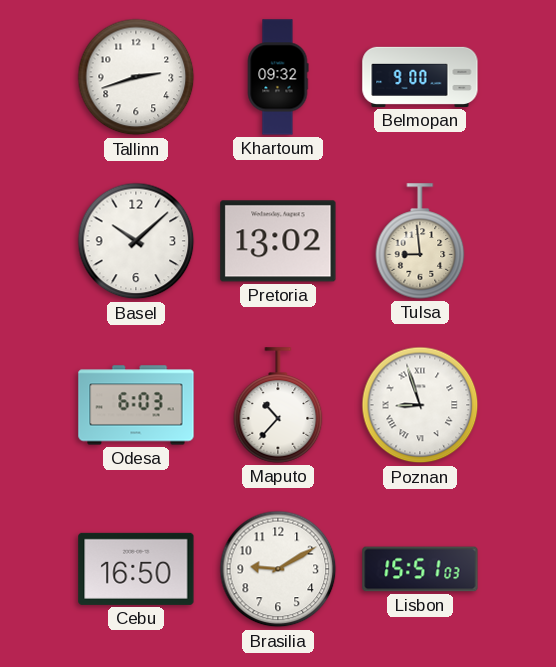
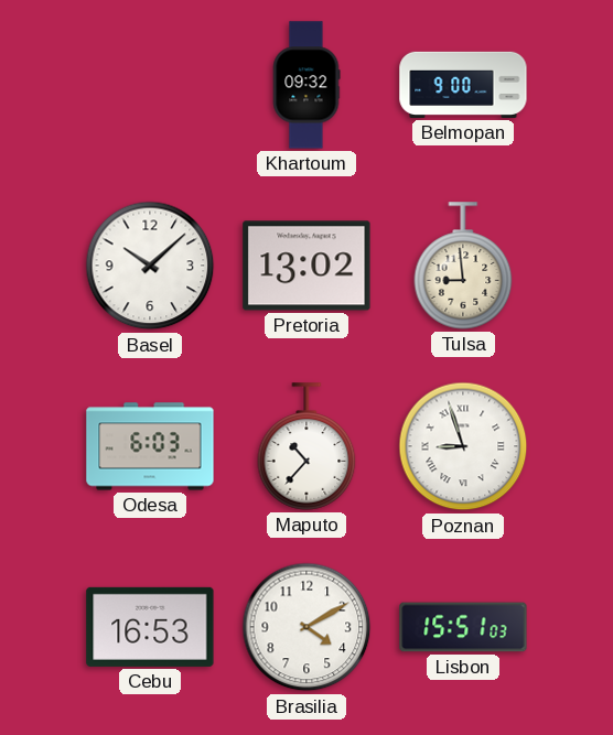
Tallinn: 2:42 -> none
Cebu: 16:50 -> 16:53
Brasilia: 9:10 -> 4:10
